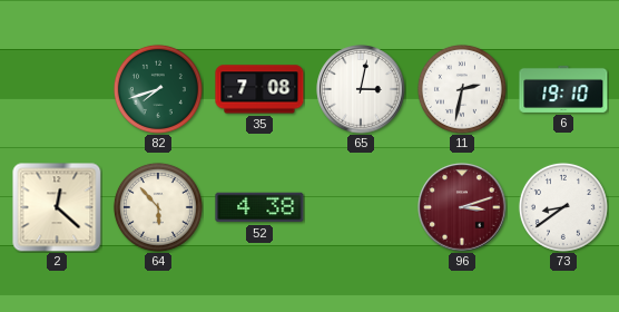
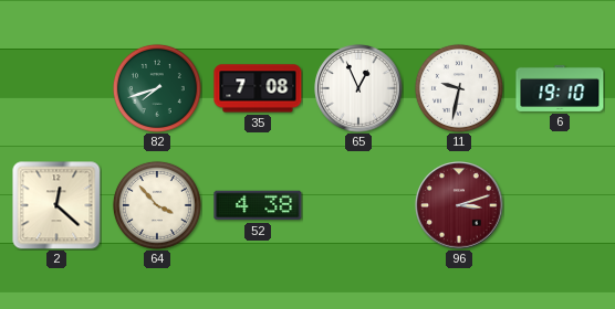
65: 3:02 -> 12:56
11: 2:32 -> 9:32
64: 5:53 -> 3:53
73: 8:39 -> none
